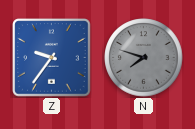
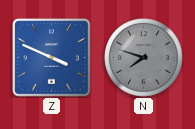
Z: 9:36 -> 3:49
